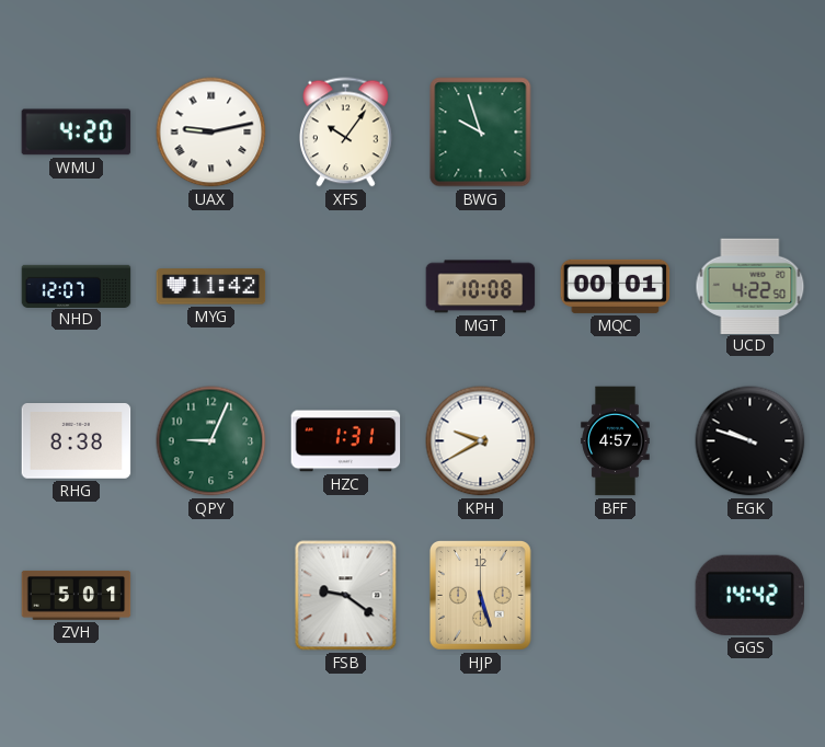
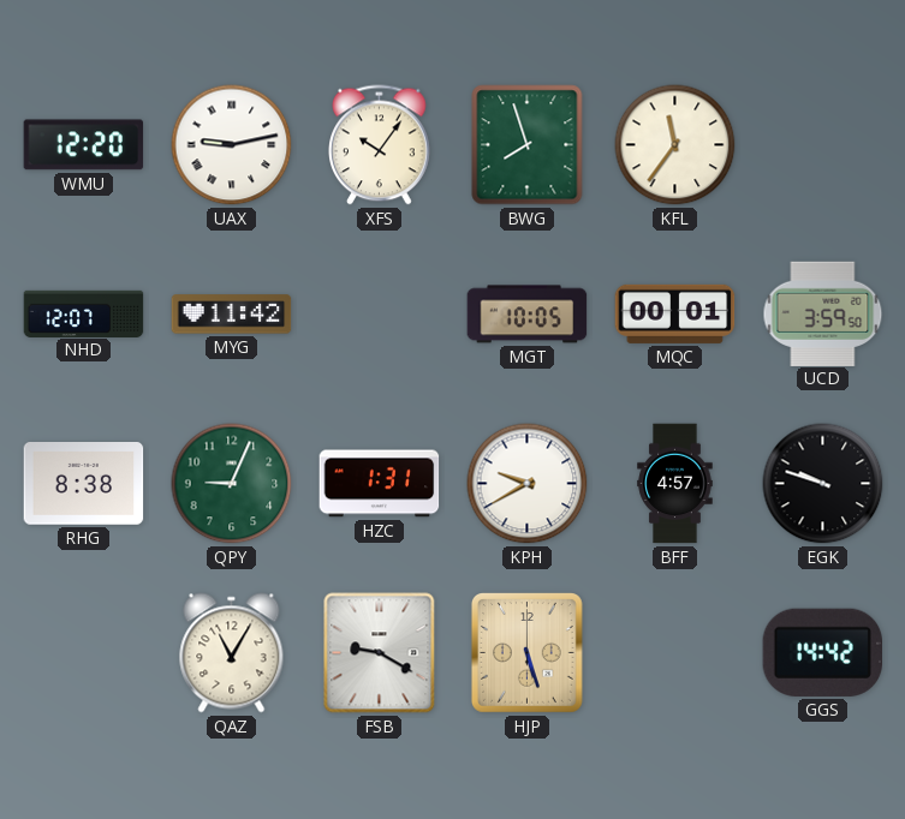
WMU: 4:20 -> 12:20
BWG: 9:57 -> 7:57
KFL: none -> 11:36
MGT: 10:08 -> 10:05
UCD: 4:22 -> 3:59
ZVH: 5:01 -> none
QAZ: none -> 11:05
FSB: 9:21 -> 9:20
